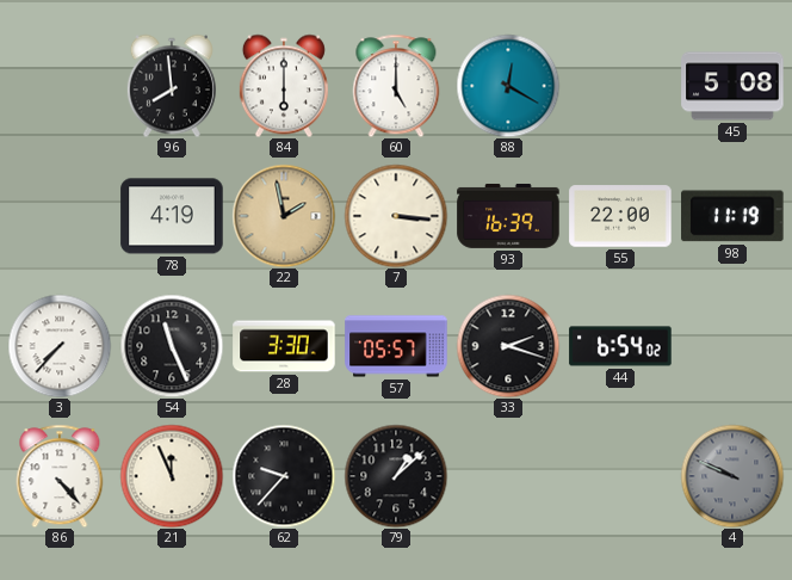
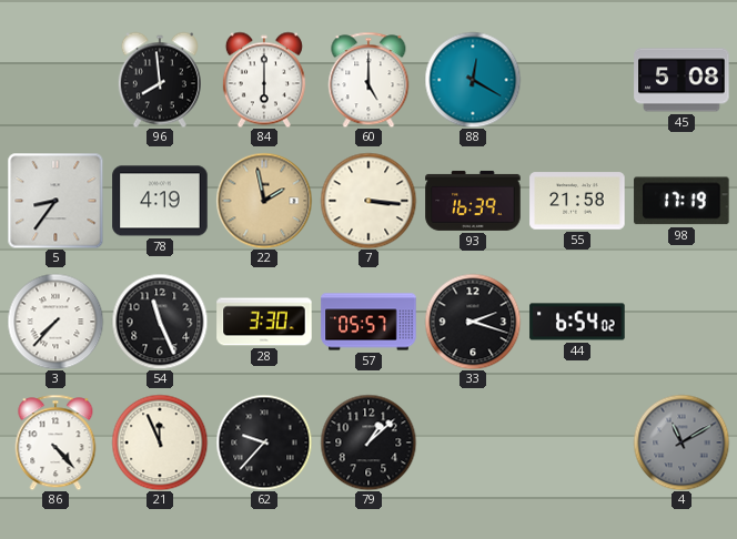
5: none -> 8:36
55: 22:00 -> 21:58
98: 11:19 -> 17:19
4: 9:49 -> 11:10
